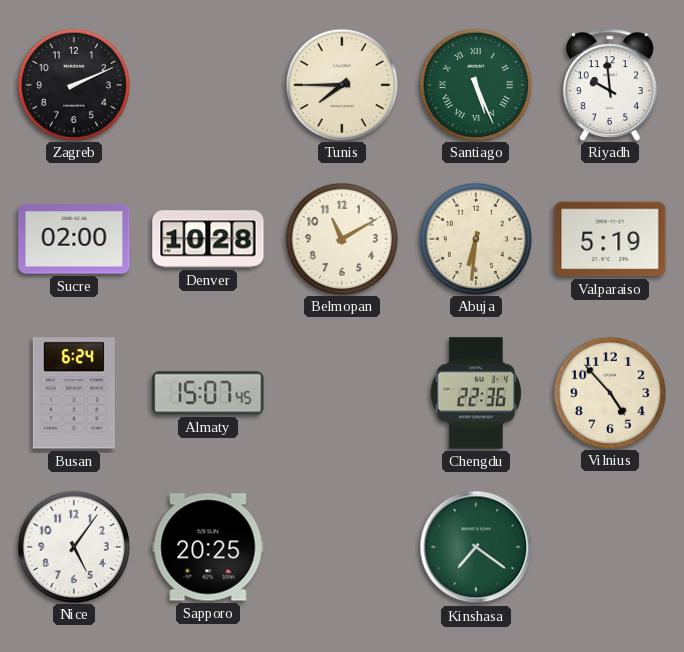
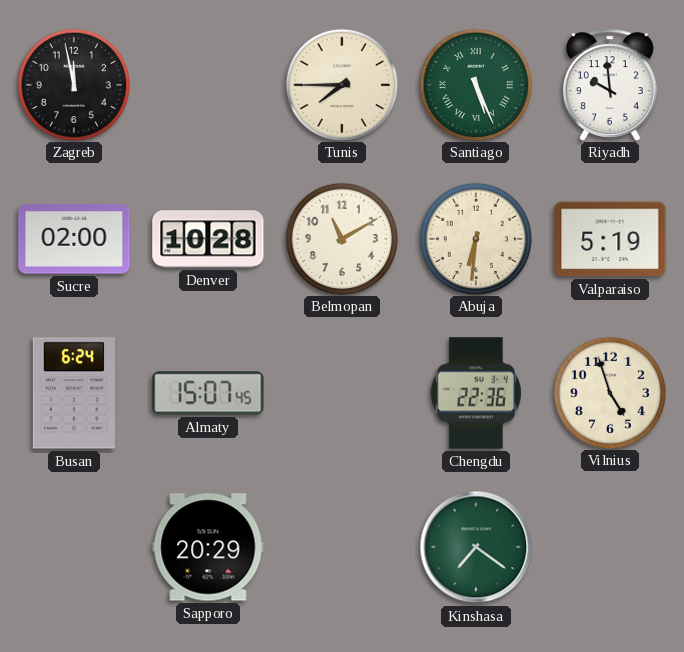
Zagreb: 2:11 -> 11:58
Vilnius: 4:53 -> 4:57
Nice: 5:06 -> none
Sapporo: 20:25 -> 20:29
